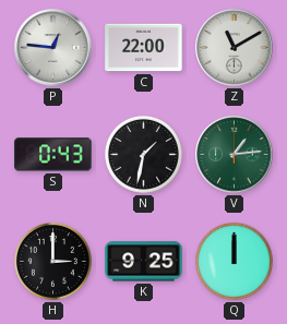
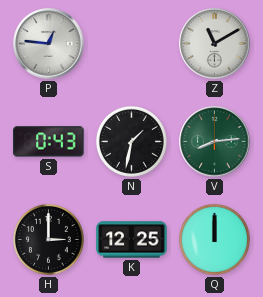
C: 22:00 -> none
V: 1:14 -> 8:14
K: 9:25 -> 12:25
